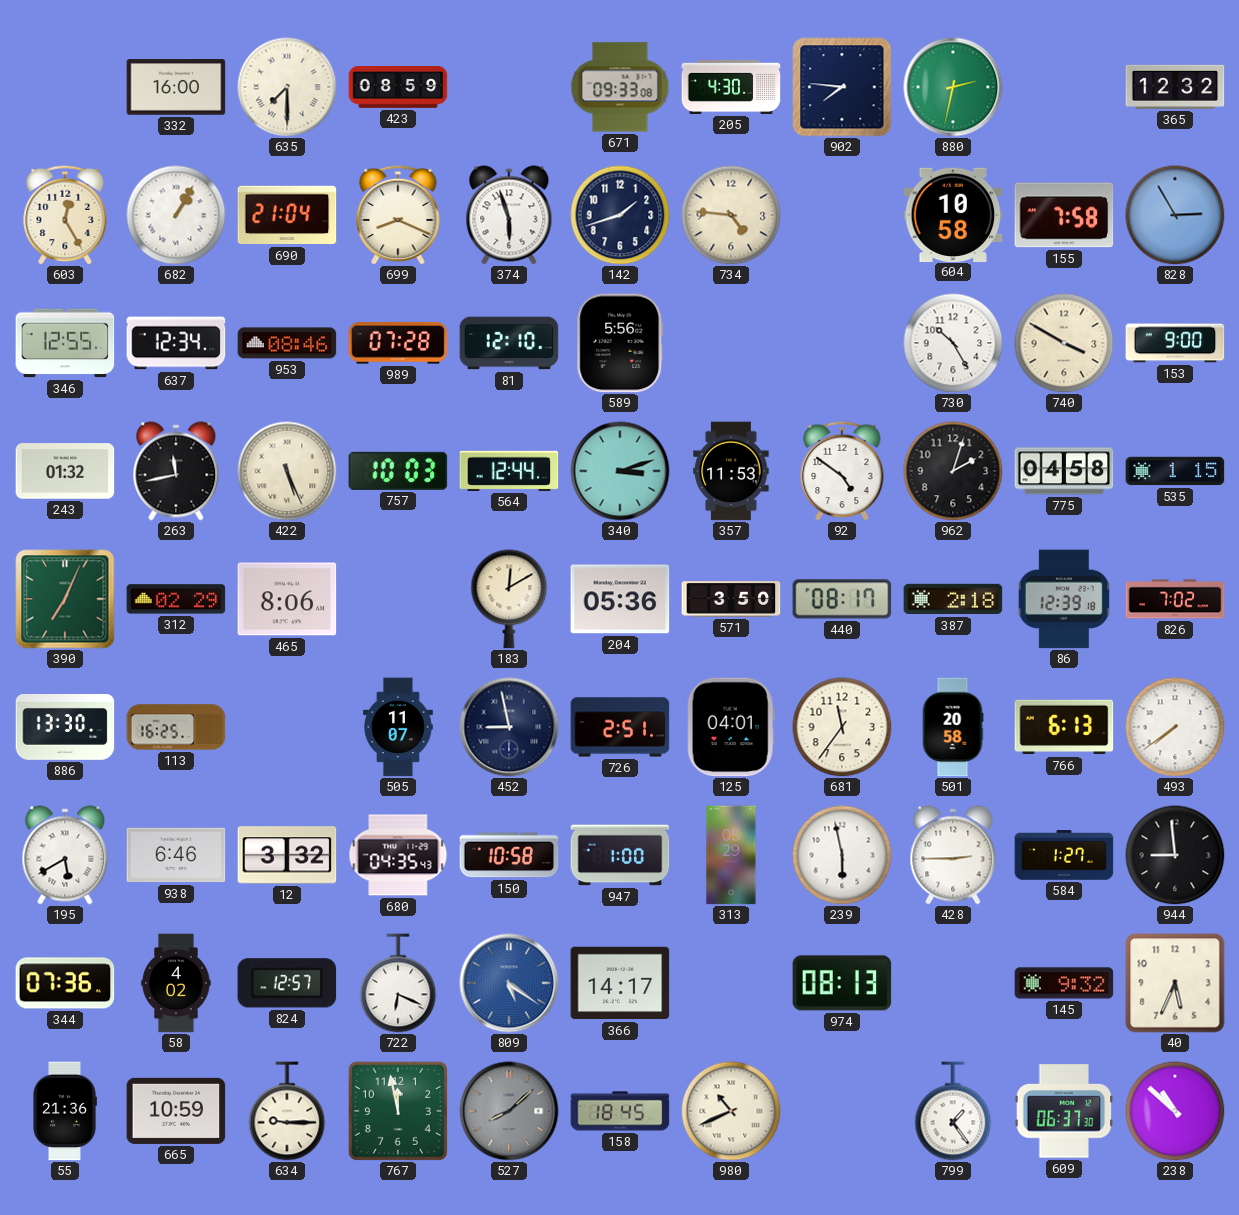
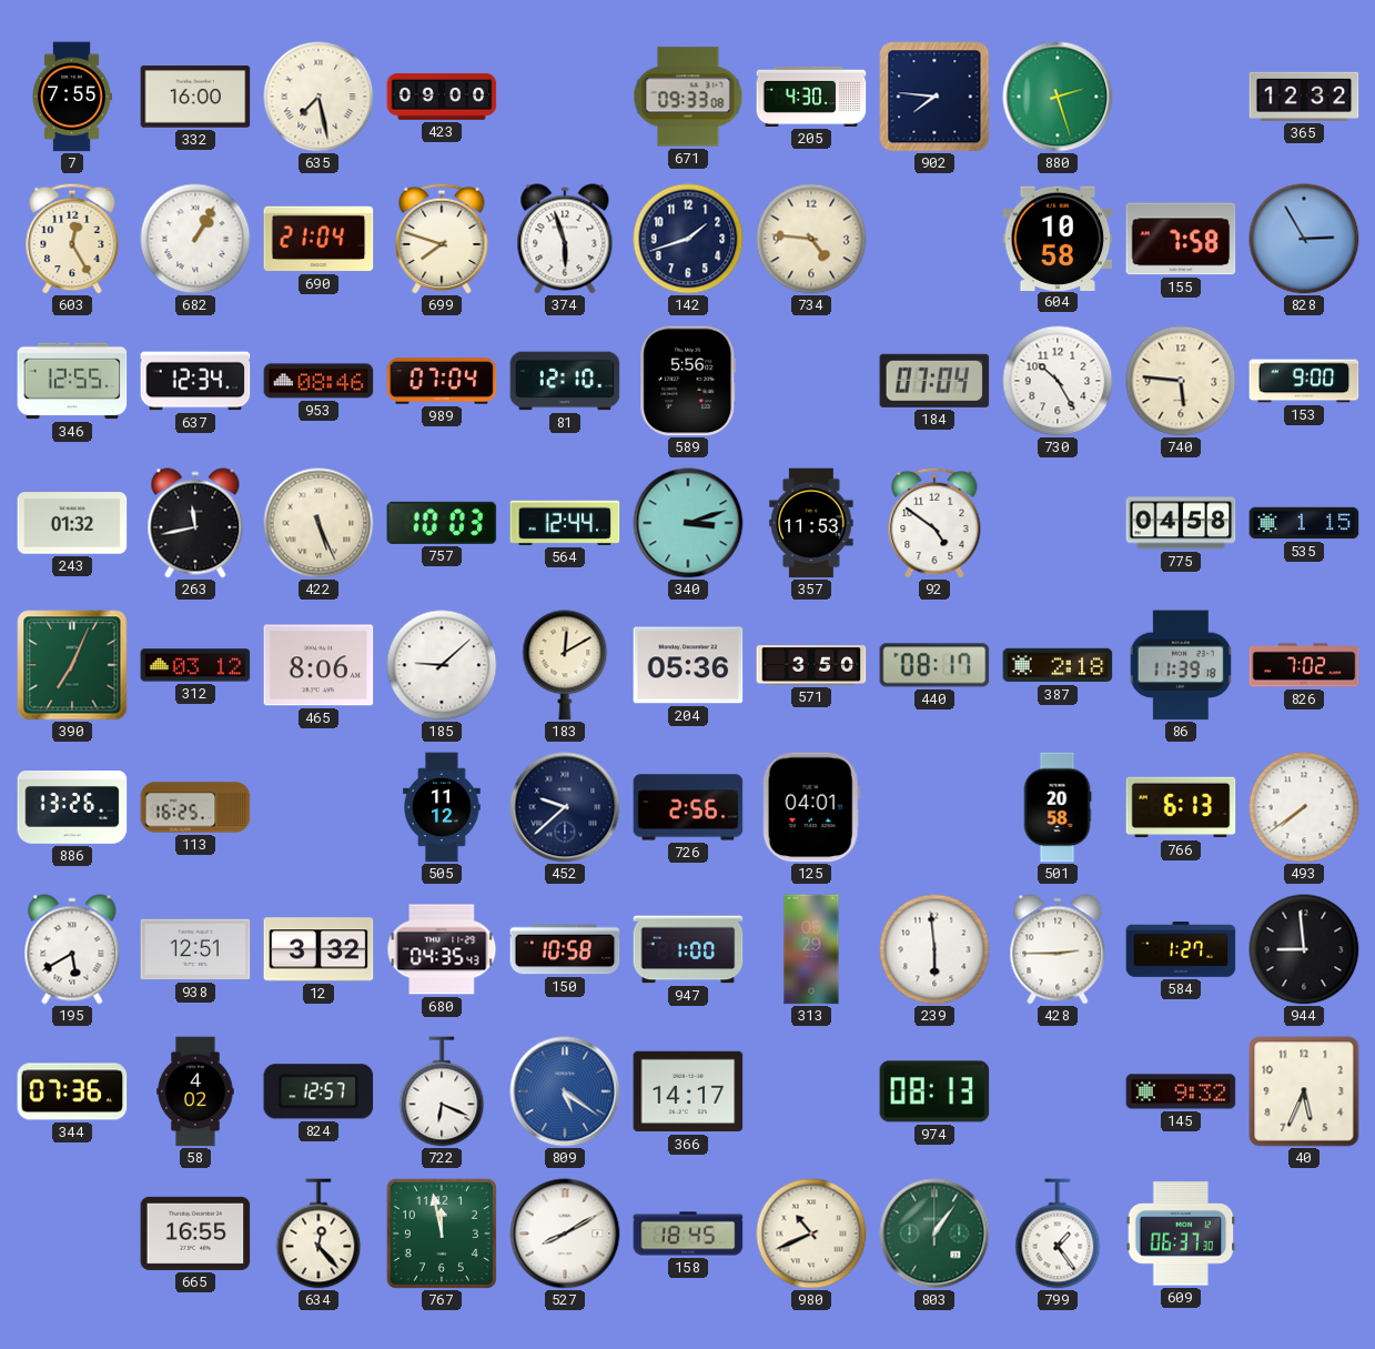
7: none -> 7:55
635: 7:30 -> 7:28
423: 08:59 -> 09:00
880: 2:32 -> 2:27
699: 8:19 -> 7:48
989: 07:28 -> 07:04
184: none -> 07:04
740: 3:50 -> 5:46
962: 2:03 -> none
312: 02:29 -> 03:12
185: none -> 9:08
86: 12:39 -> 11:39
886: 13:30 -> 13:26
505: 11:07 -> 11:12
452: 8:58 -> 9:38
726: 2:51 -> 2:56
681: 11:36 -> none
938: 6:46 -> 12:51
239: 5:58 -> 5:59
55: 21:36 -> none
665: 10:59 -> 16:55
634: 9:15 -> 12:23
527: 8:08 -> 8:10
527 dial: grey -> white
803: none -> 1:06
238: 10:52 -> none
